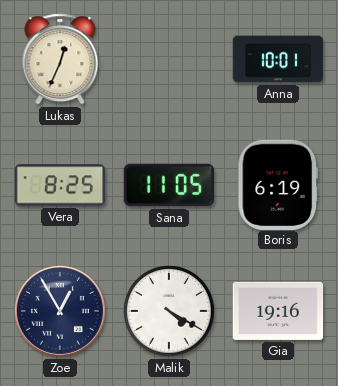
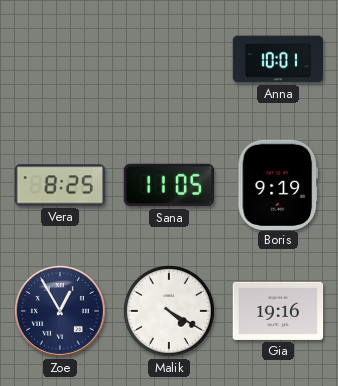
Lukas: 12:34 -> none
Boris: 6:19 -> 9:19
